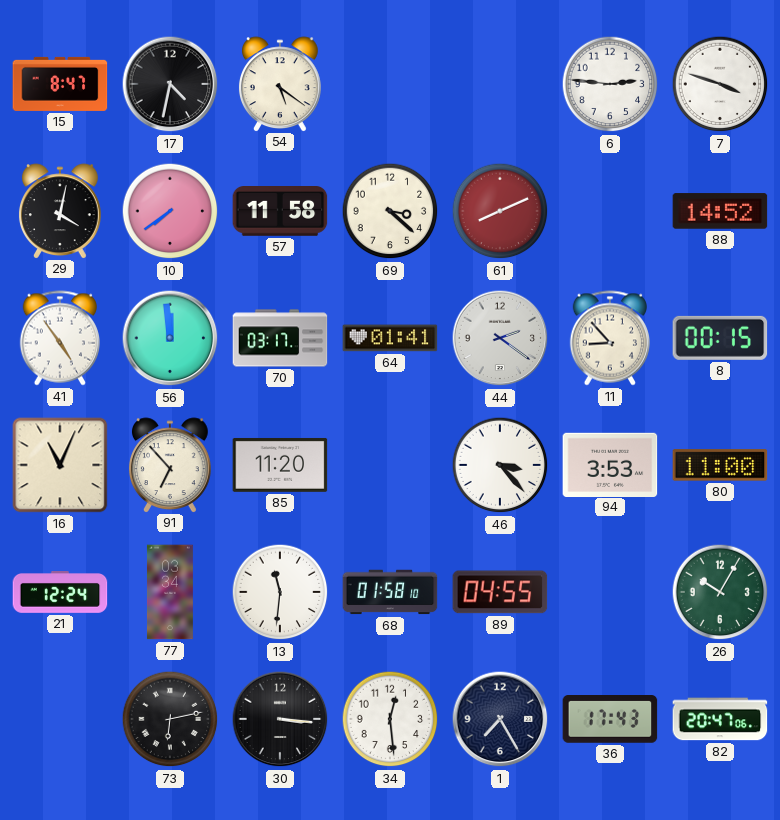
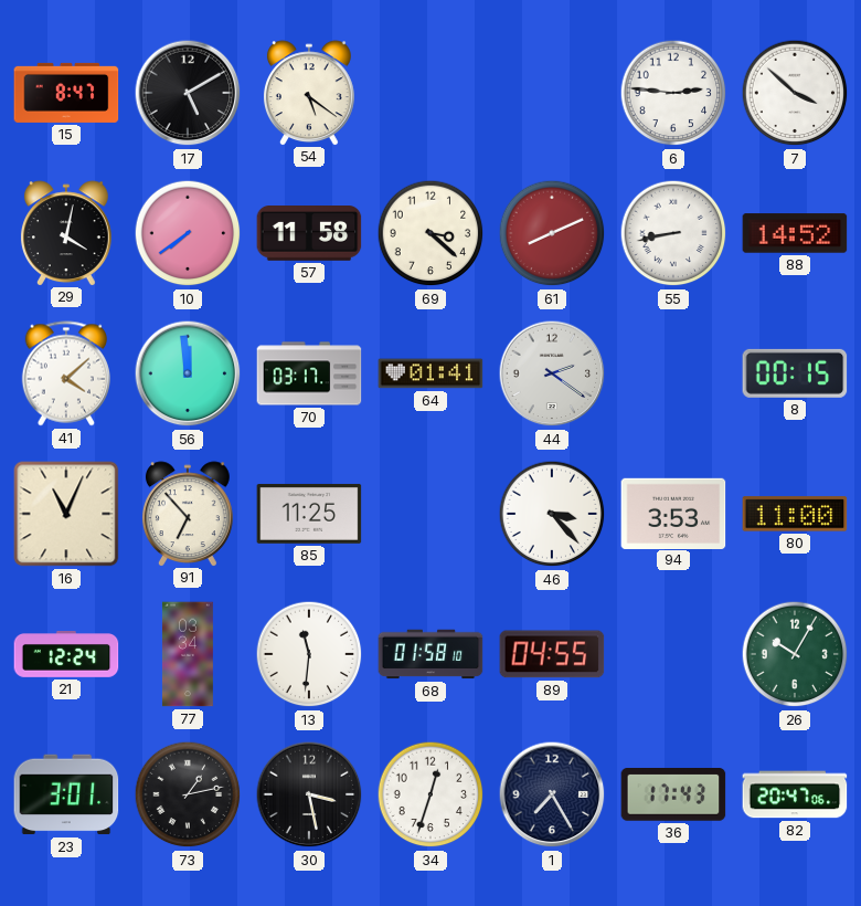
17: 4:32 -> 5:10
7: 3:48 -> 3:52
55: none -> 8:43
41: 4:54 -> 4:08
11: 8:53 -> none
85: 11:20 -> 11:25
23: none -> 3:01
73: 6:13 -> 1:13
30: 3:16 -> 3:28
34: 12:29 -> 12:33
